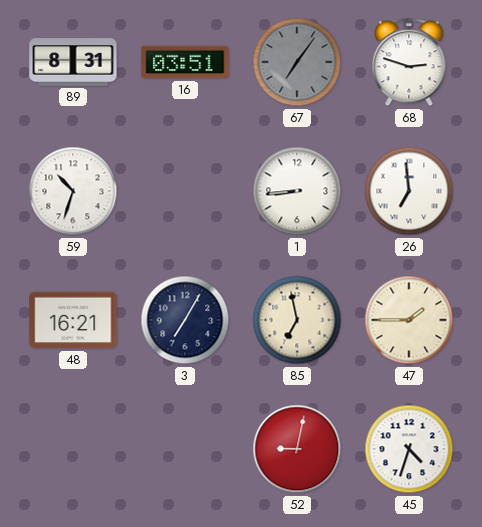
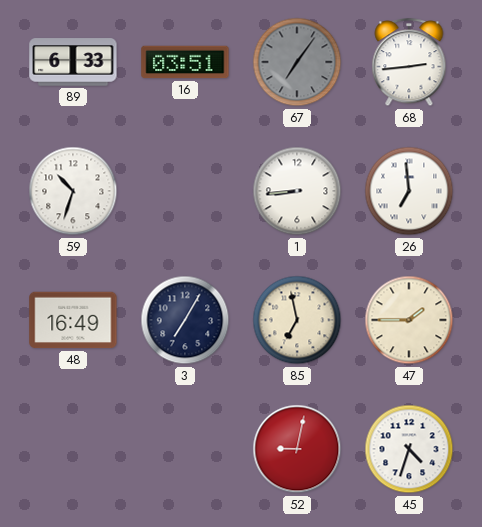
89: 8:31 -> 6:33
68: 2:48 -> 2:44
48: 16:21 -> 16:49
